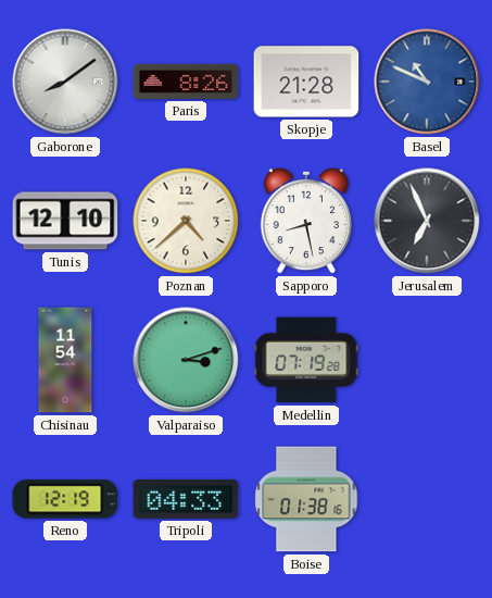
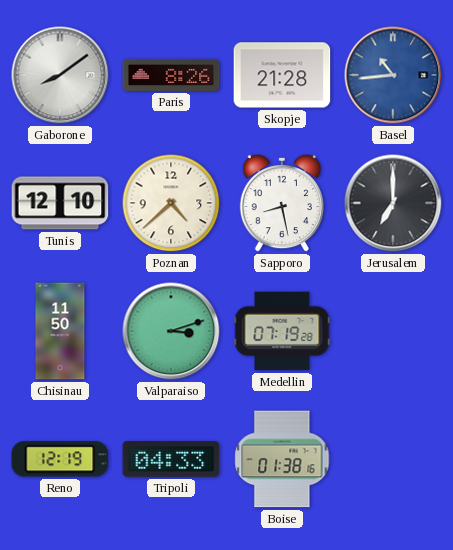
Basel: 10:49 -> 10:44
Jerusalem: 6:56 -> 7:00
Chisinau: 11:54 -> 11:50
